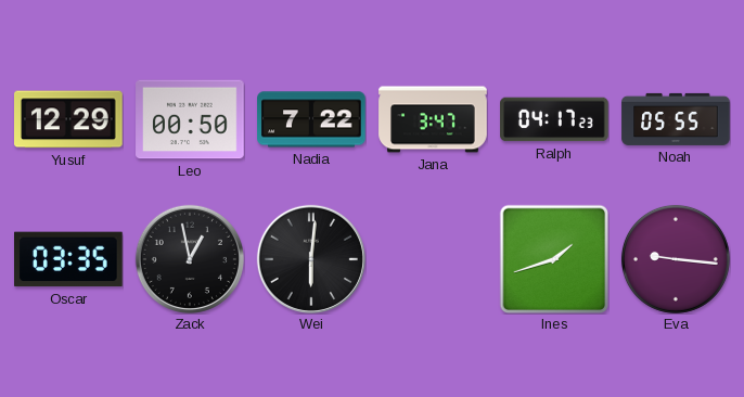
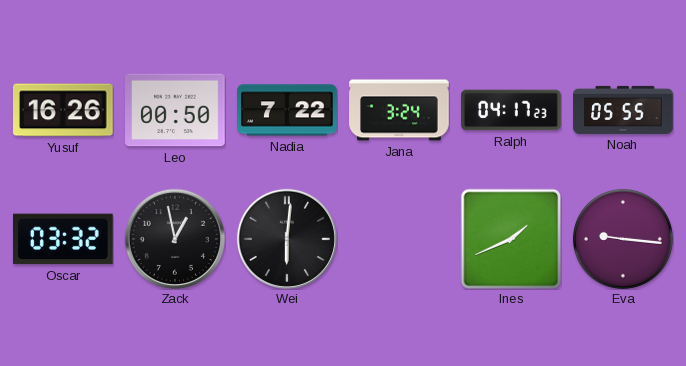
Yusuf: 12:29 -> 16:26
Jana: 3:47 -> 3:24
Oscar: 03:35 -> 03:32
Ines: 1:42 -> 1:41
